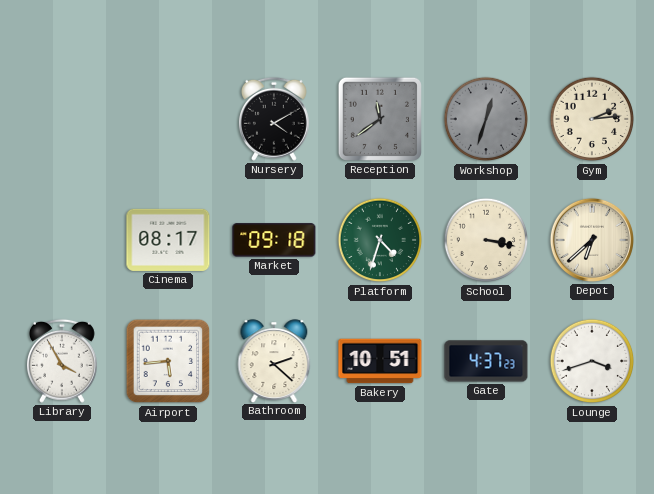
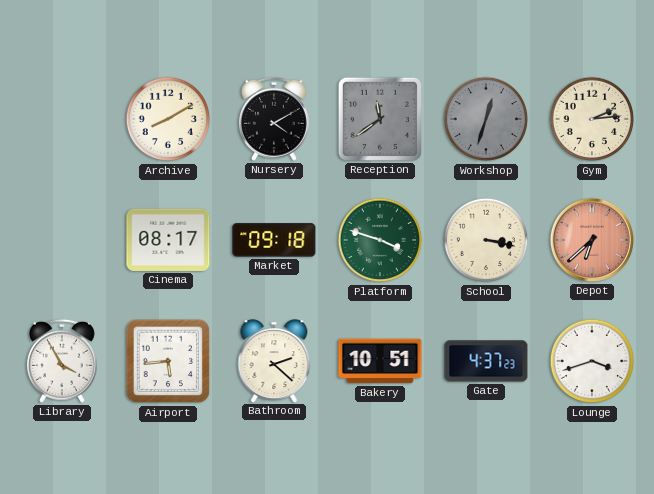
Archive: none -> 8:10
Platform: 4:33 -> 3:48
Depot dial: cream -> salmon
